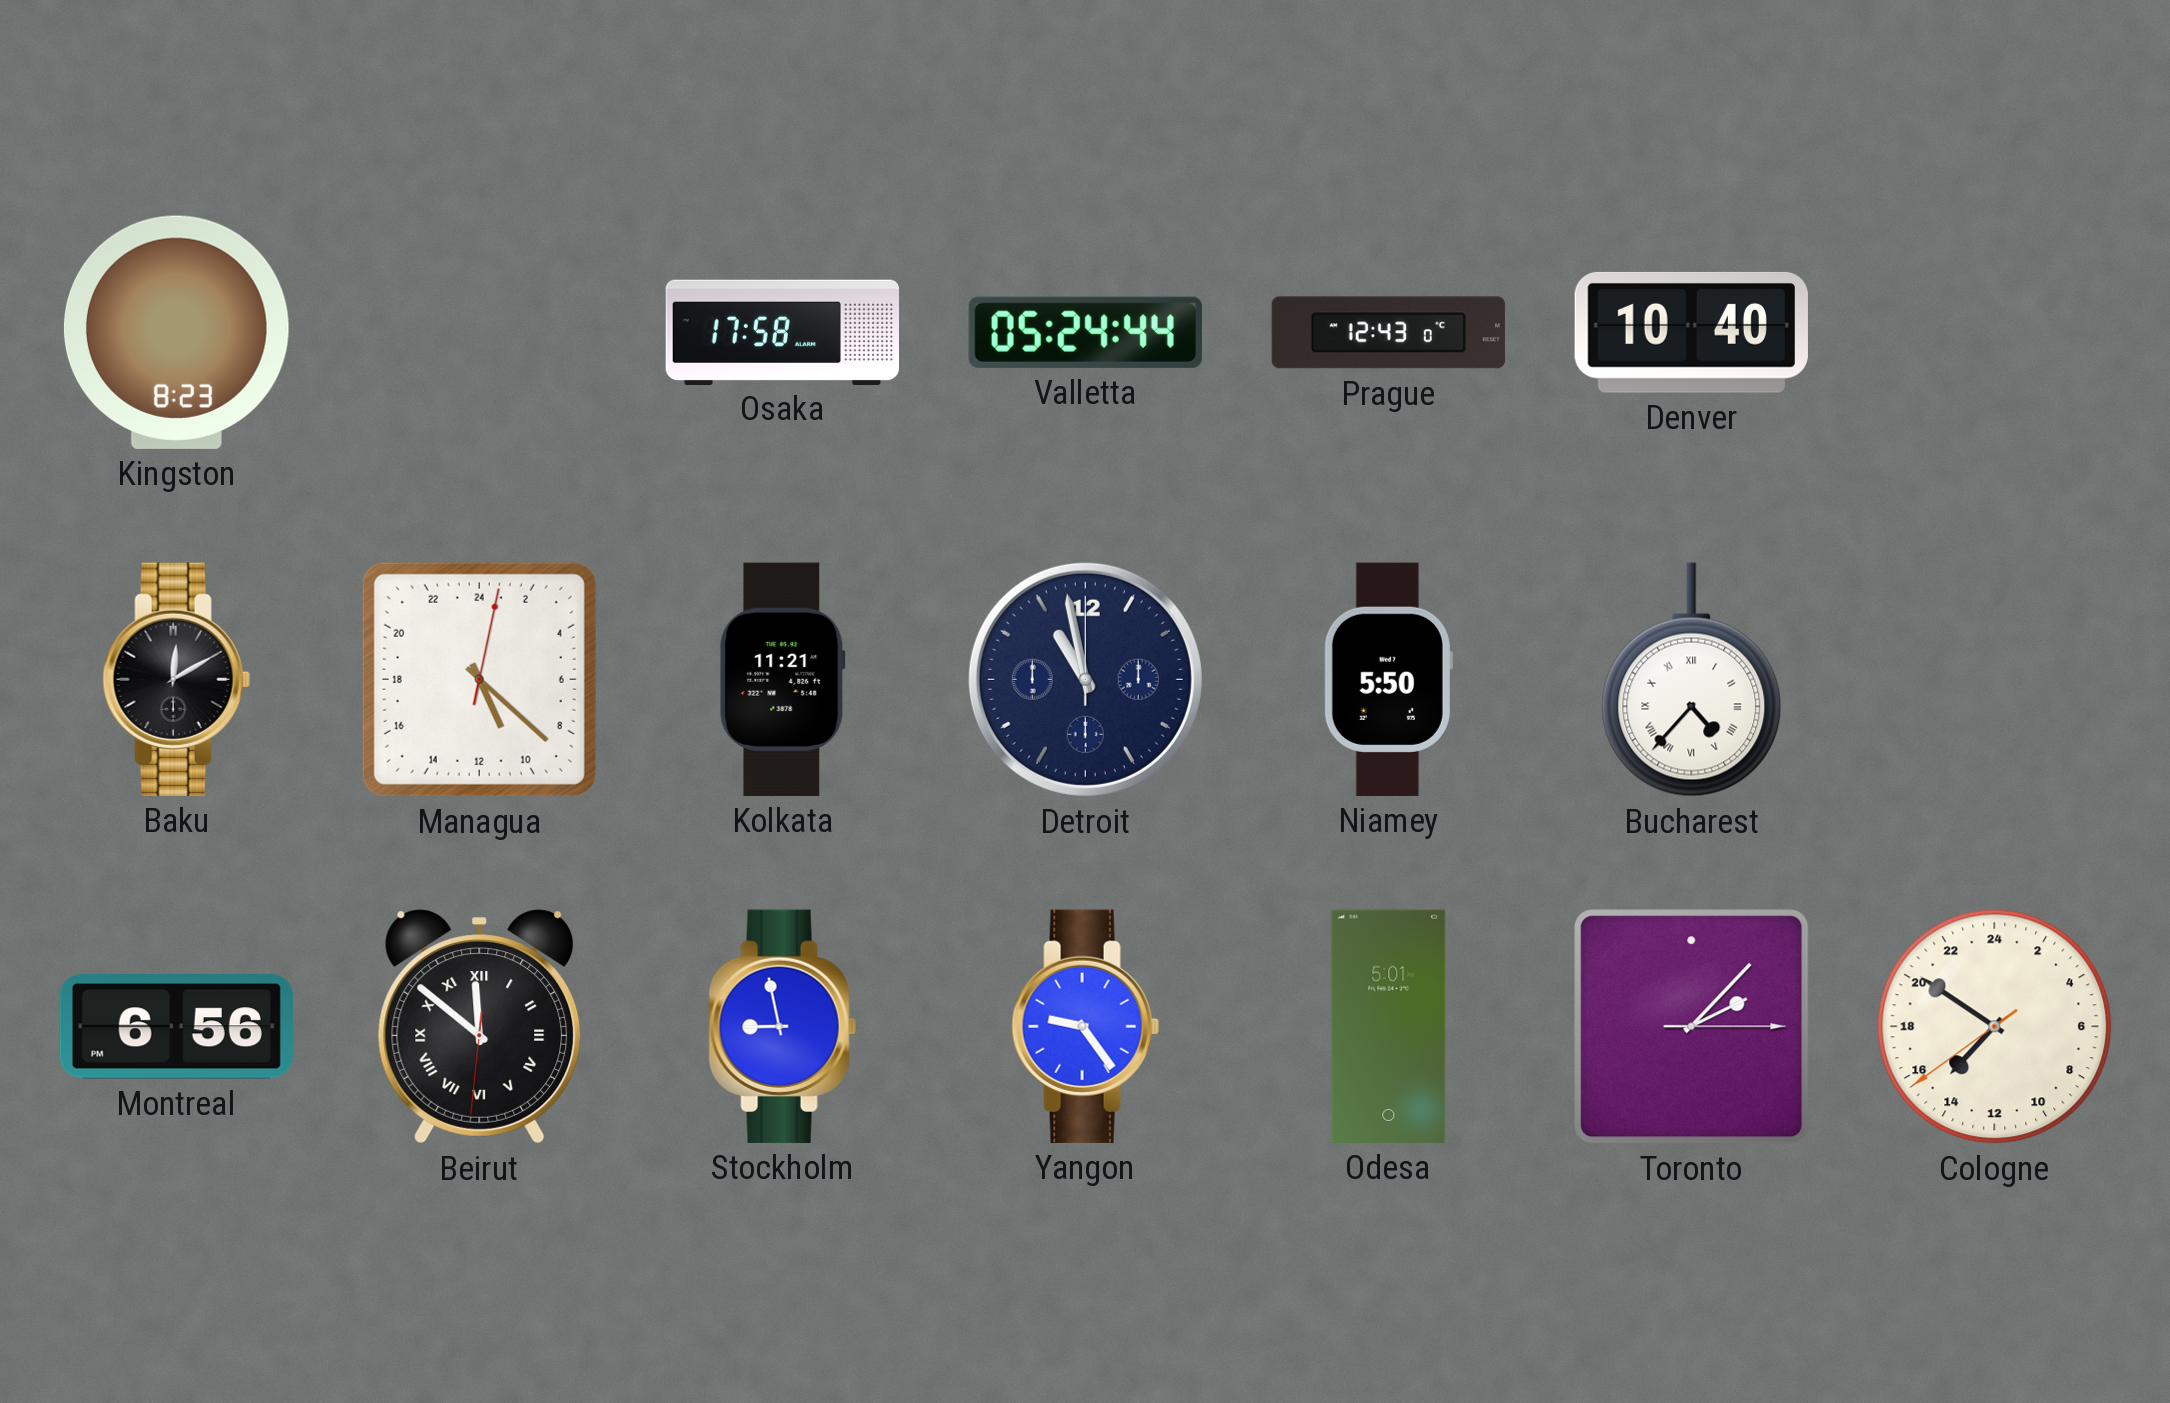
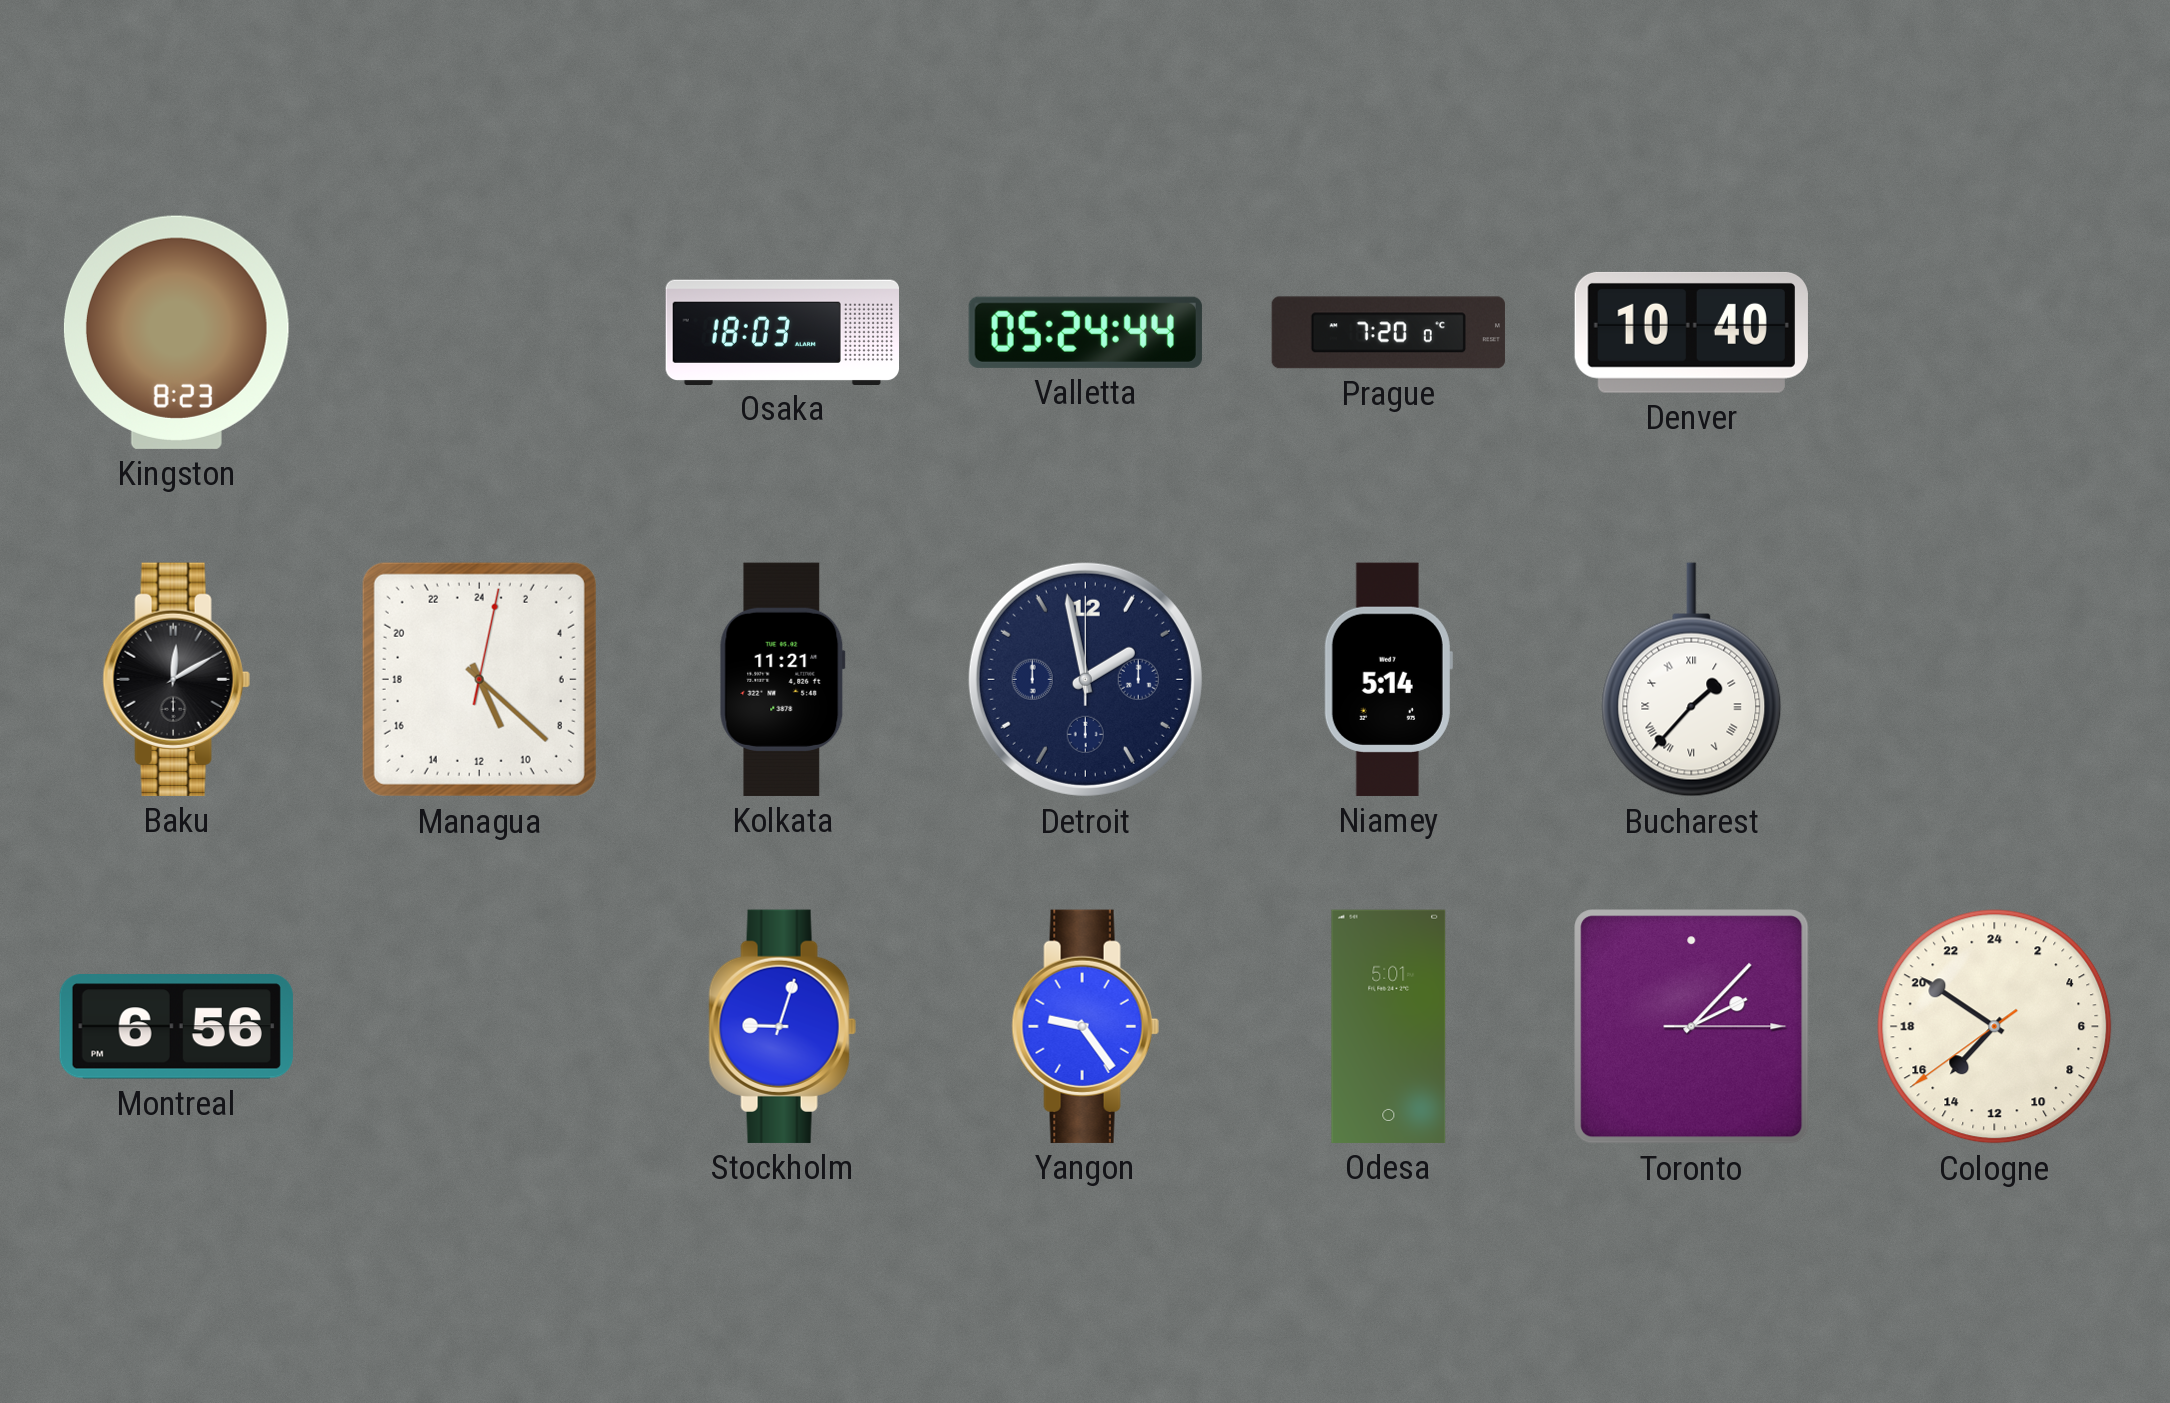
Osaka: 17:58 -> 18:03
Prague: 12:43 -> 7:20
Detroit: 10:58 -> 1:58
Niamey: 5:50 -> 5:14
Bucharest: 4:37 -> 1:37
Beirut: 11:51 -> none
Stockholm: 8:58 -> 9:03
